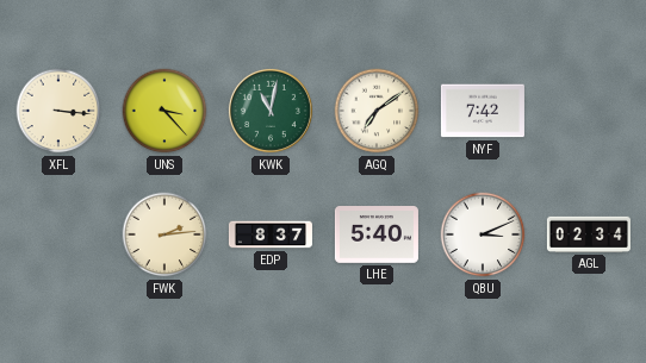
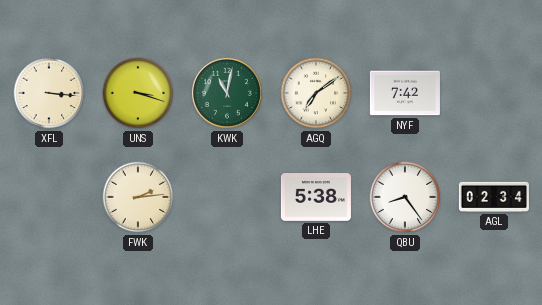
UNS: 3:23 -> 3:18
EDP: 8:37 -> none
LHE: 5:40 -> 5:38
QBU: 3:11 -> 8:24
